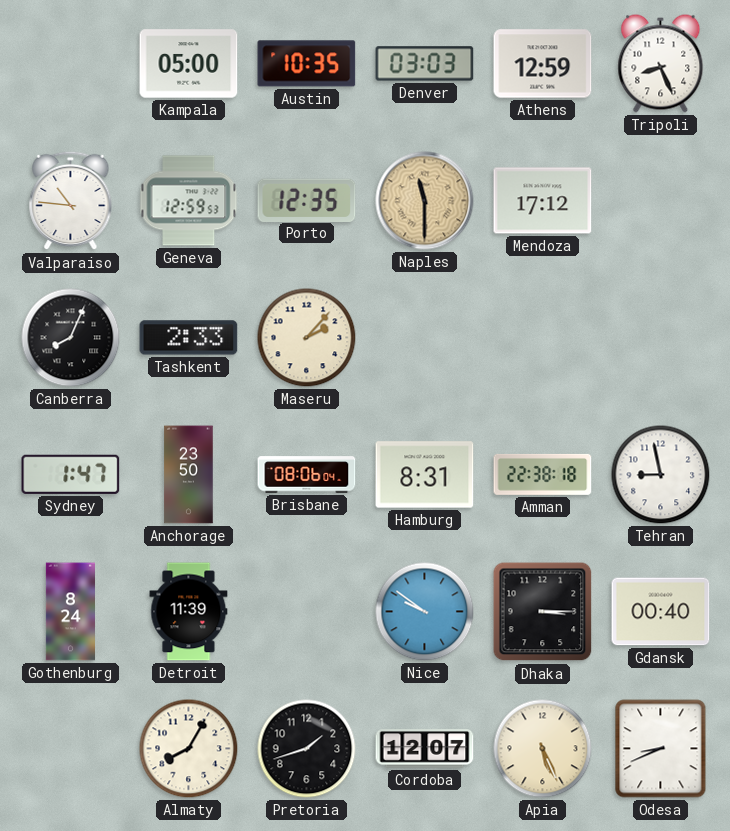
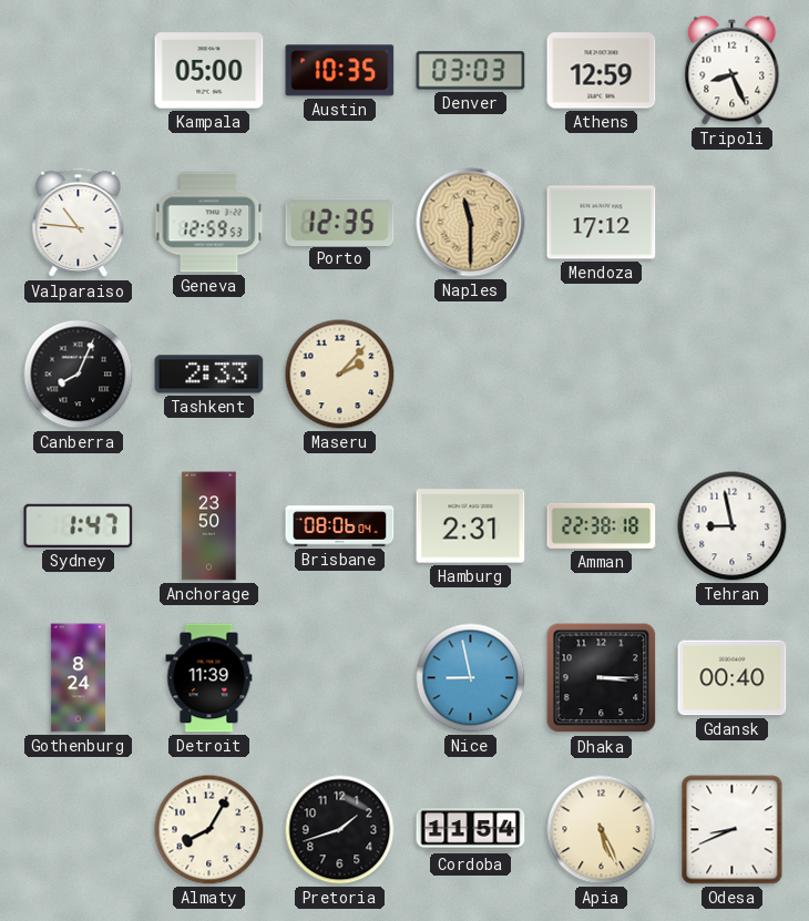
Hamburg: 8:31 -> 2:31
Nice: 9:51 -> 8:58
Cordoba: 12:07 -> 11:54
